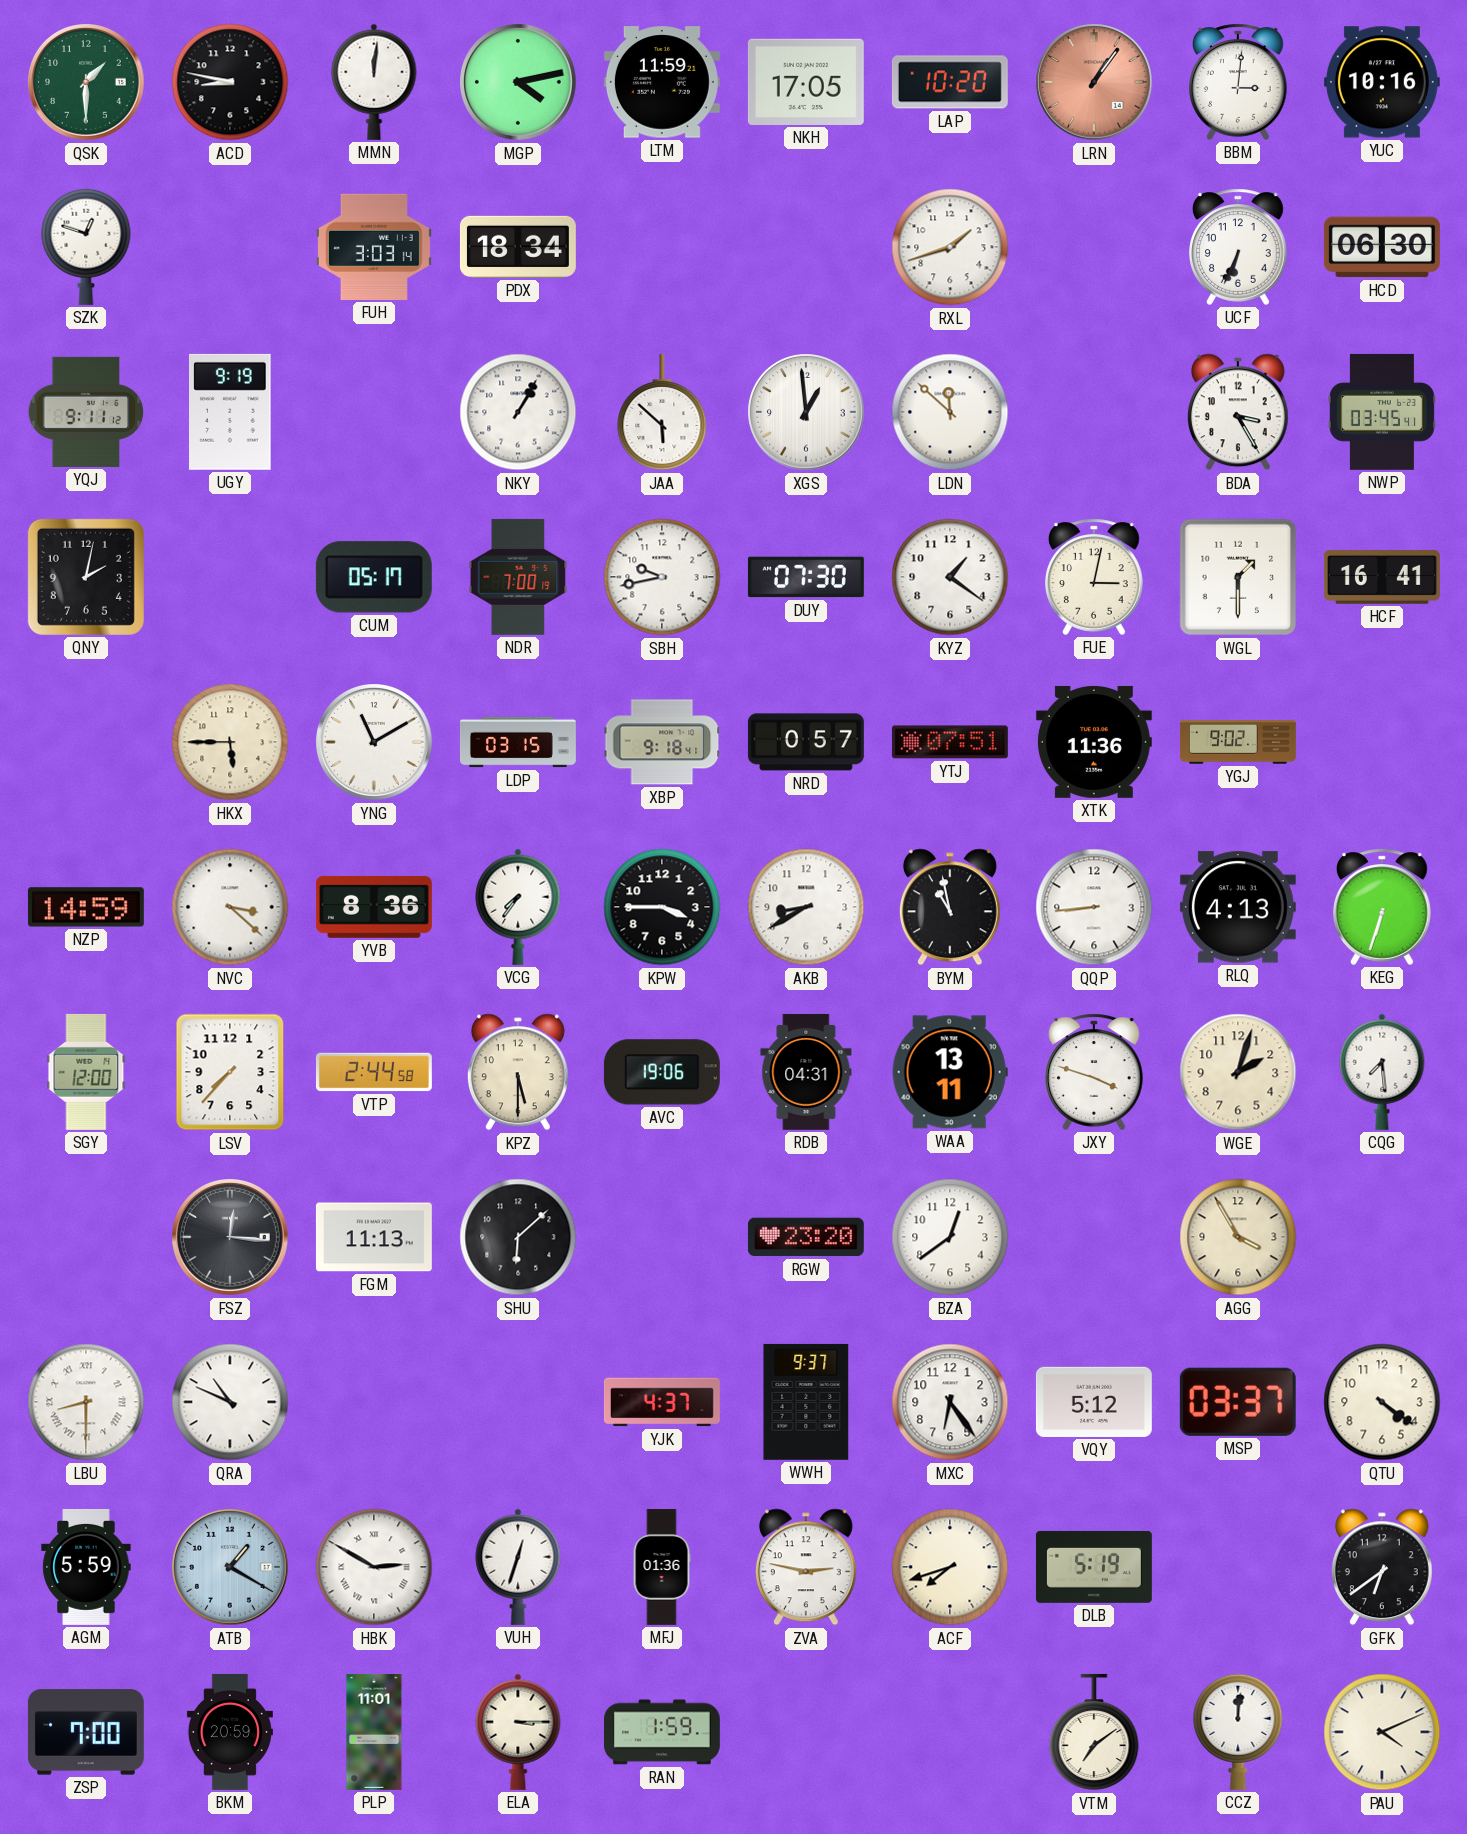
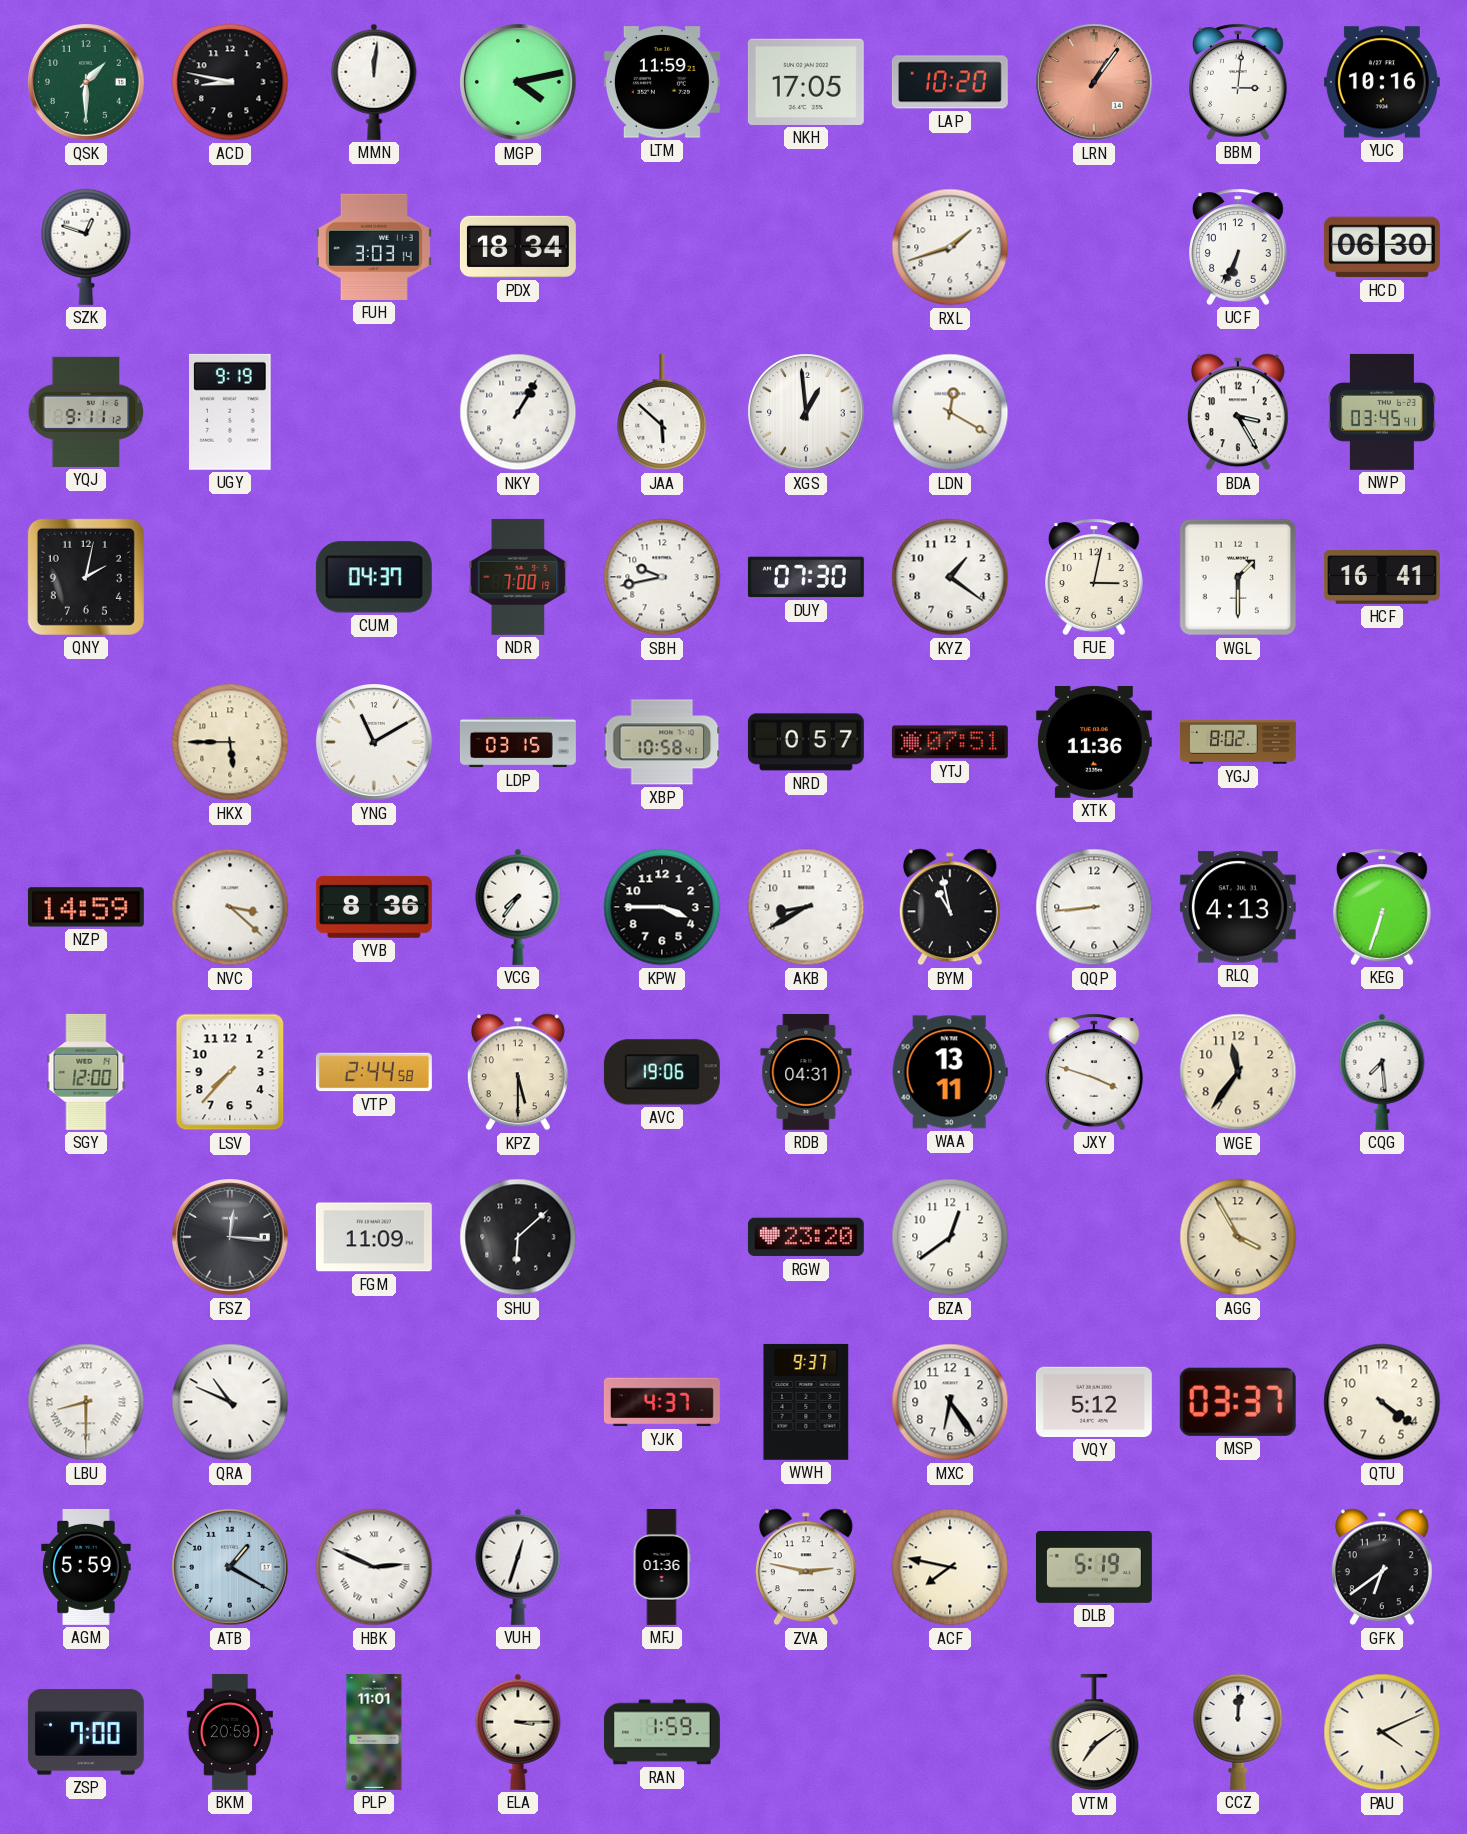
LDN: 11:52 -> 12:20
CUM: 05:17 -> 04:37
XBP: 9:18 -> 10:58
YGJ: 9:02 -> 8:02
WGE: 2:03 -> 11:36
FGM: 11:13 -> 11:09
HBK: 2:50 -> 2:49
ACF: 7:42 -> 7:47
